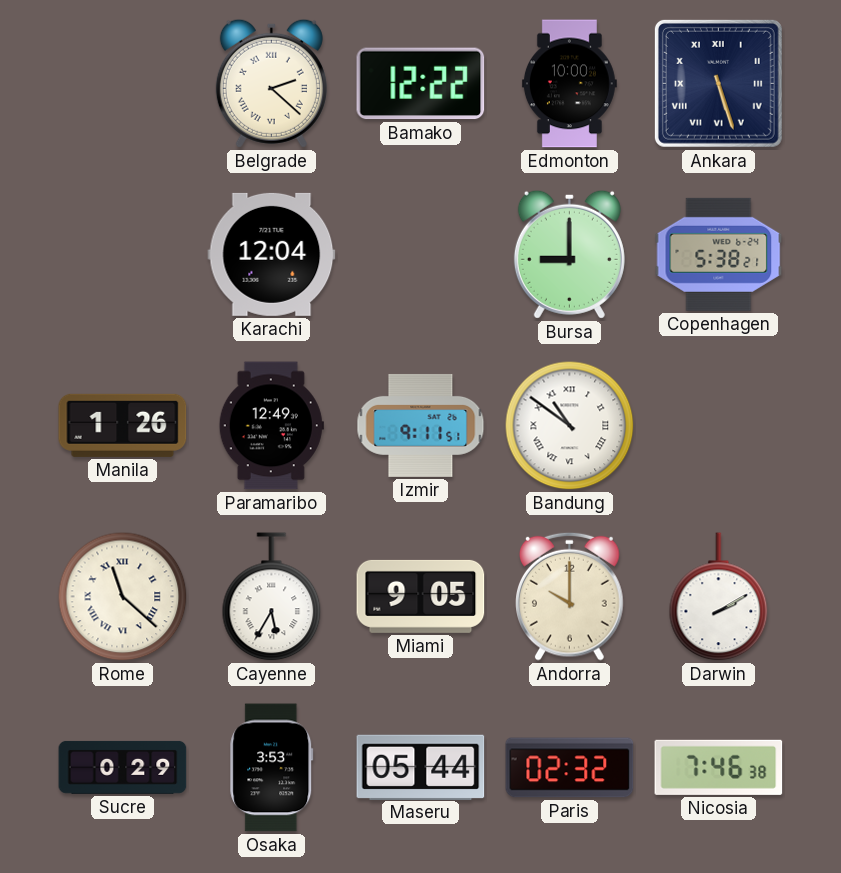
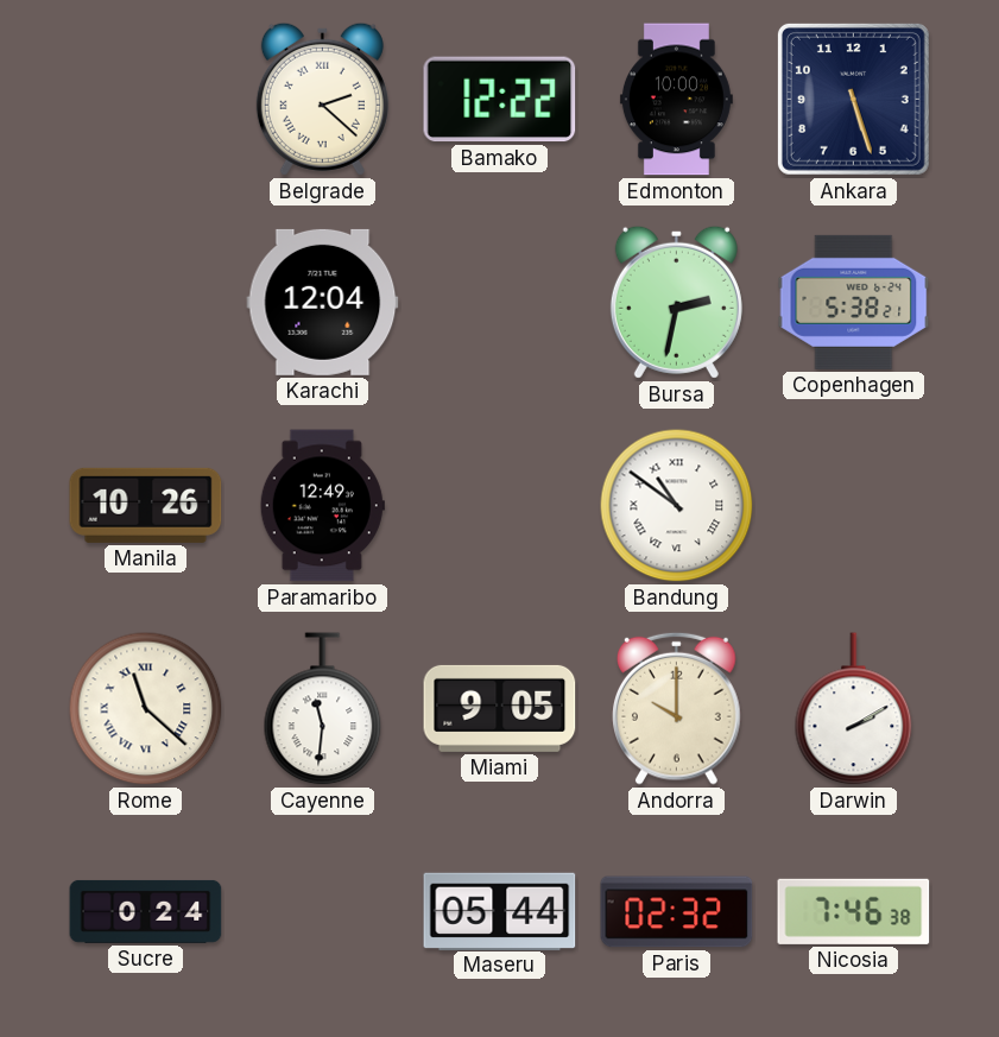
Ankara numerals: Roman -> Arabic
Bursa: 9:00 -> 2:32
Manila: 1:26 -> 10:26
Izmir: 9:11 -> none
Cayenne: 5:35 -> 11:31
Sucre: 0:29 -> 0:24
Osaka: 3:53 -> none
